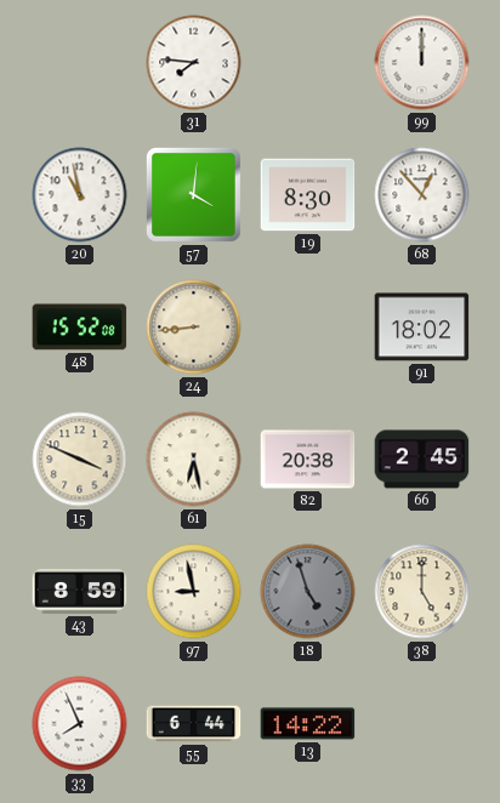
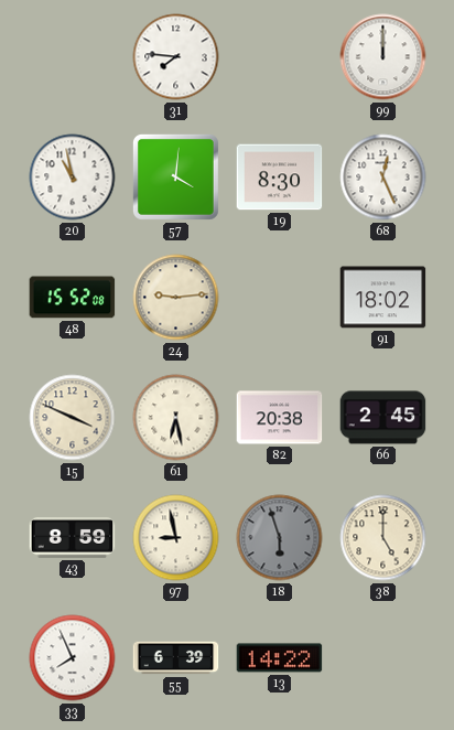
68: 12:53 -> 12:26
24: 8:44 -> 9:14
18: 4:57 -> 5:57
55: 6:44 -> 6:39
